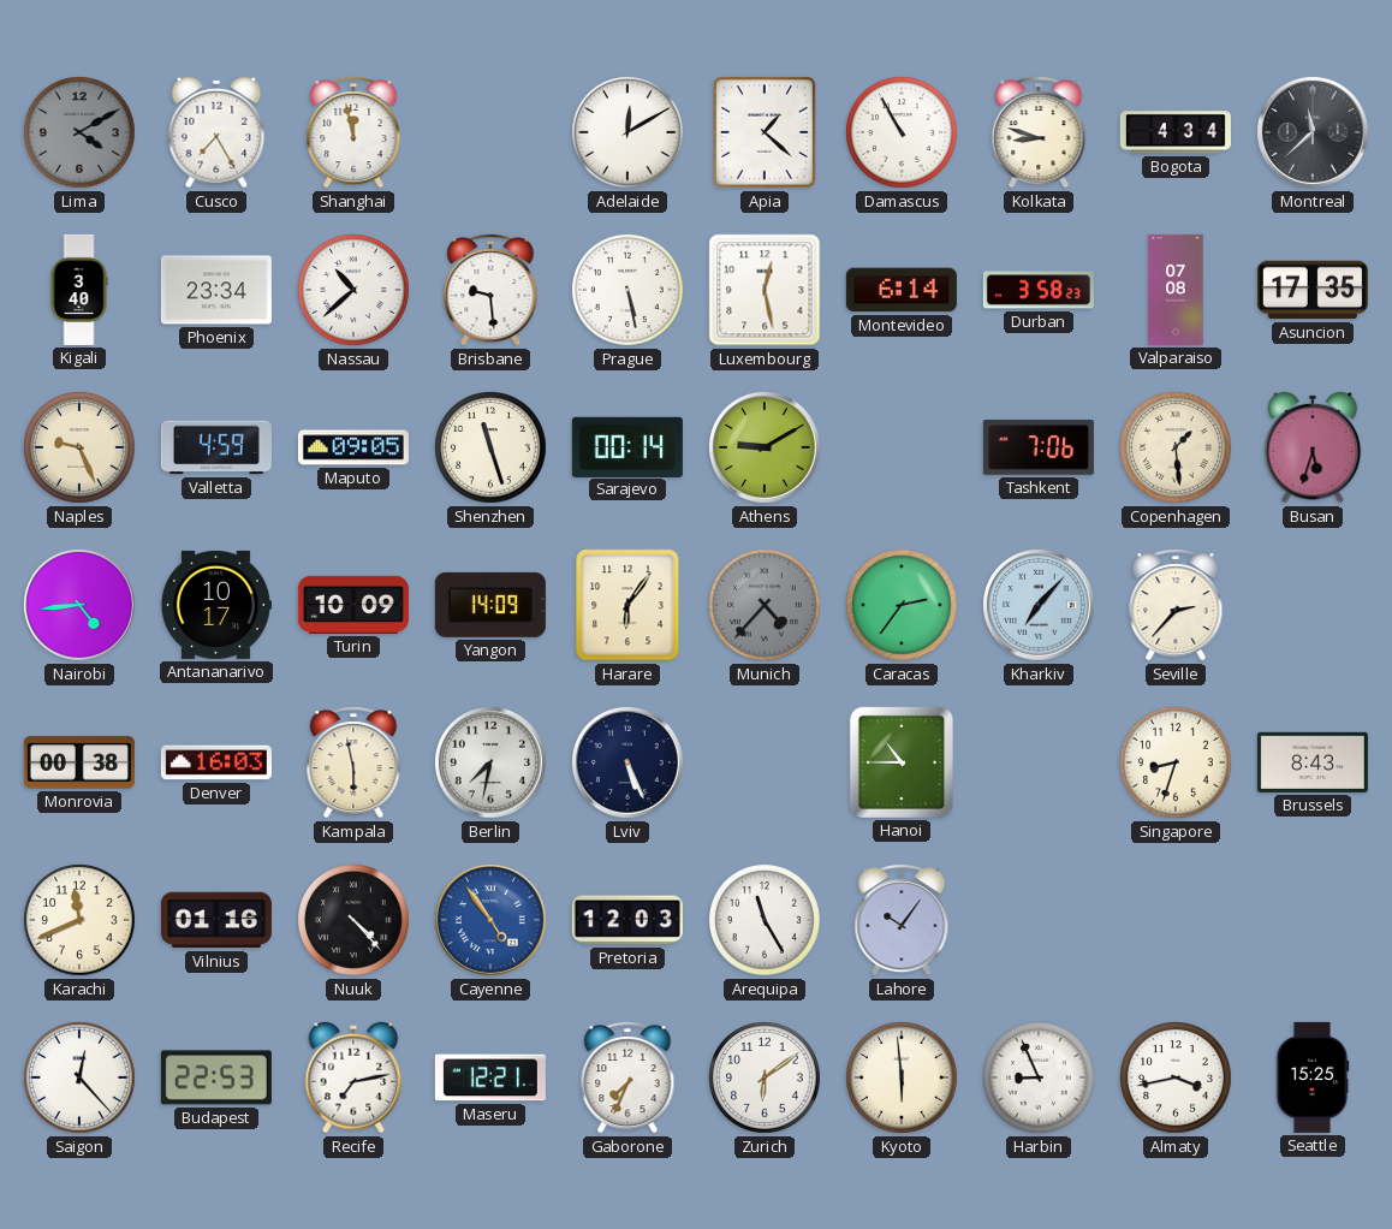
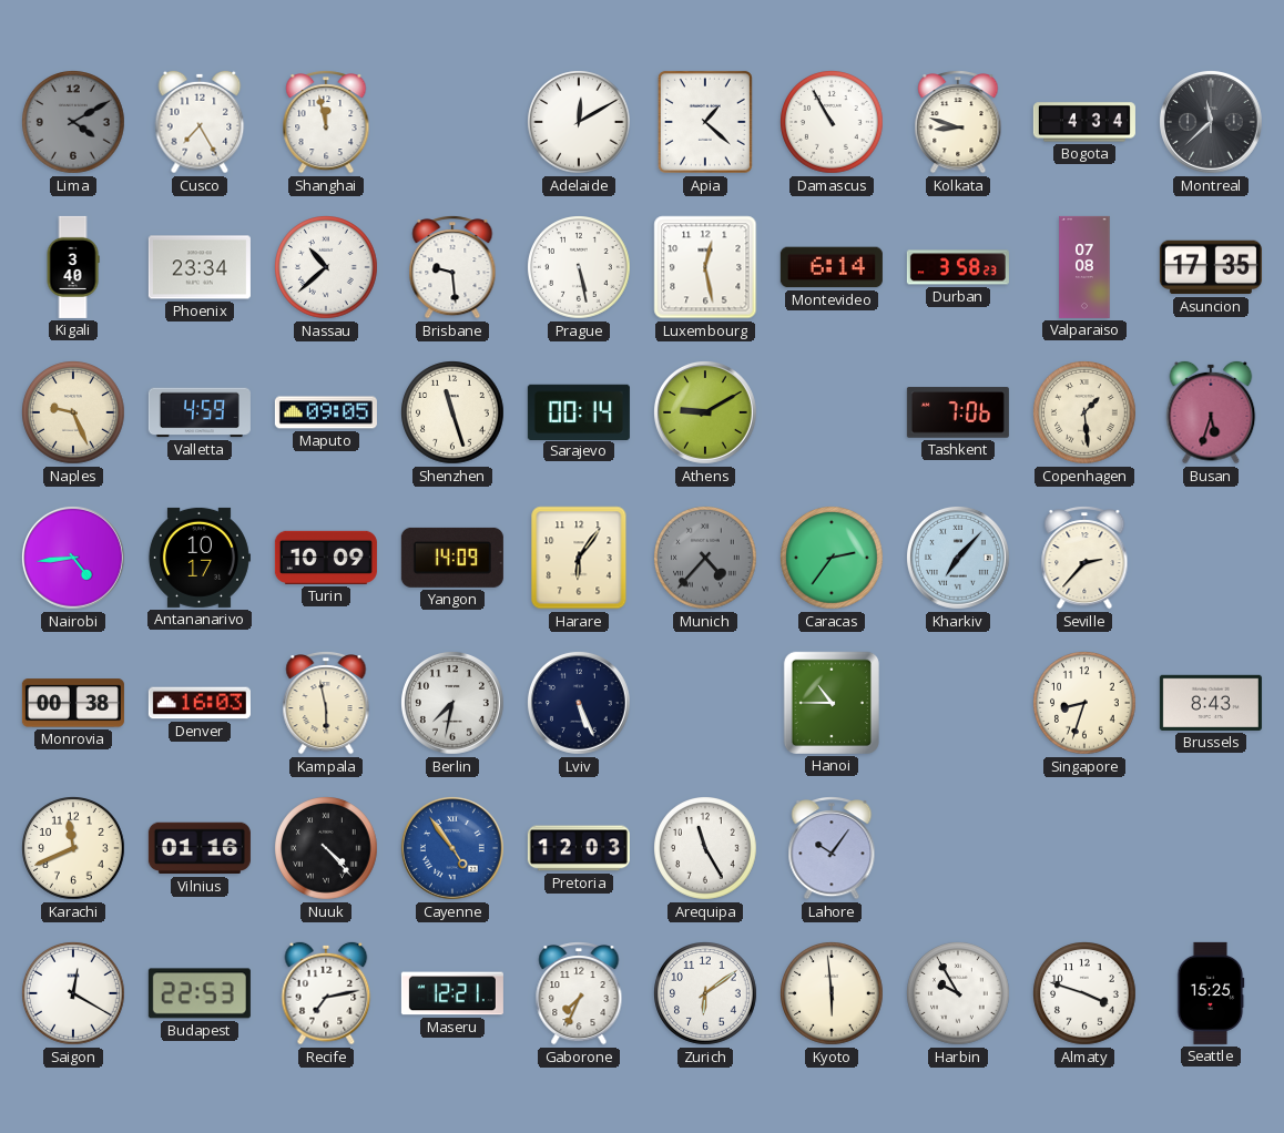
Saigon: 12:23 -> 12:20
Harbin: 8:56 -> 9:55
Almaty: 3:43 -> 3:48
